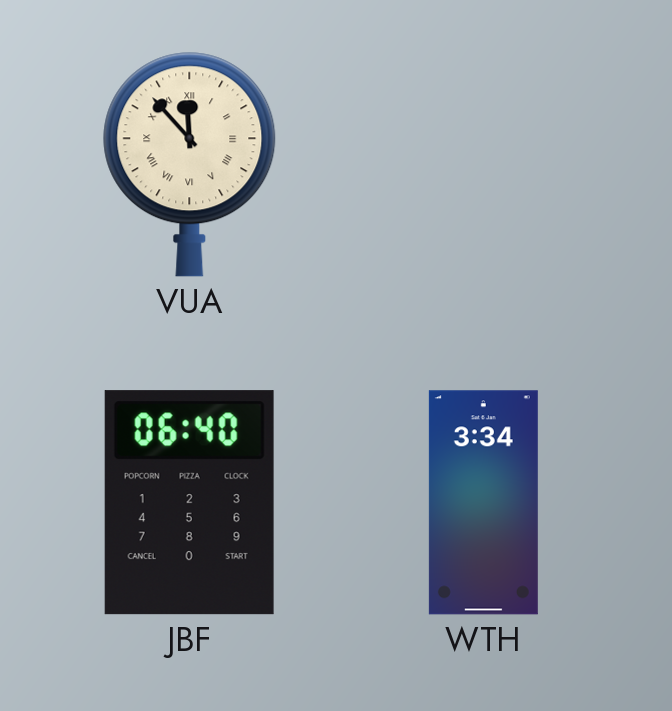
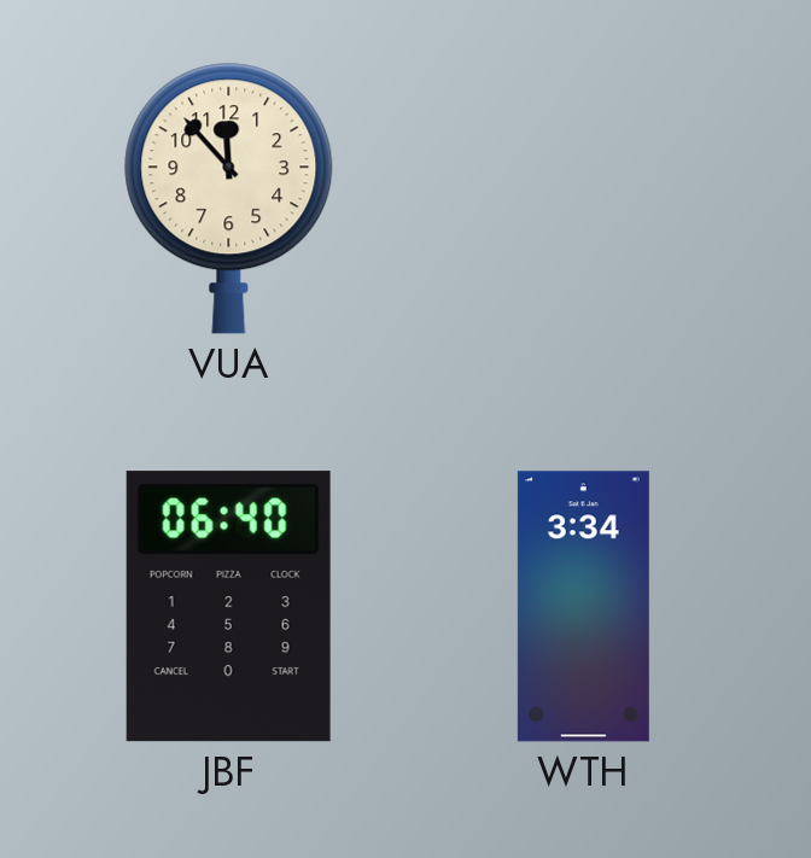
VUA numerals: Roman -> Arabic
